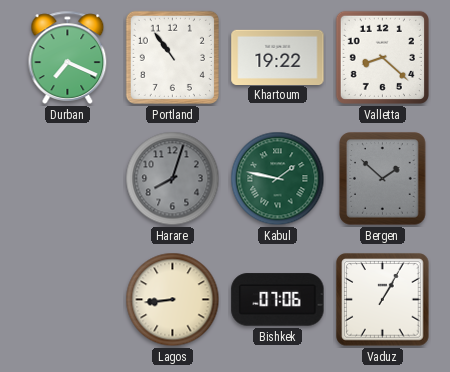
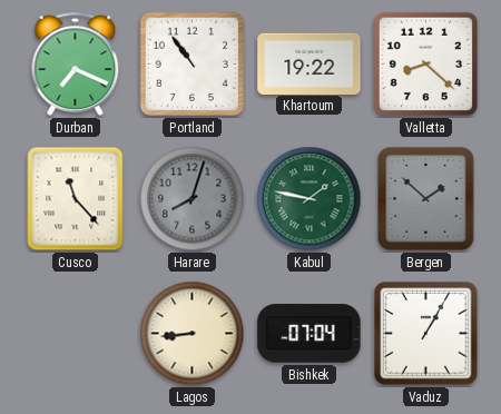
Cusco: none -> 11:23
Bishkek: 07:06 -> 07:04
